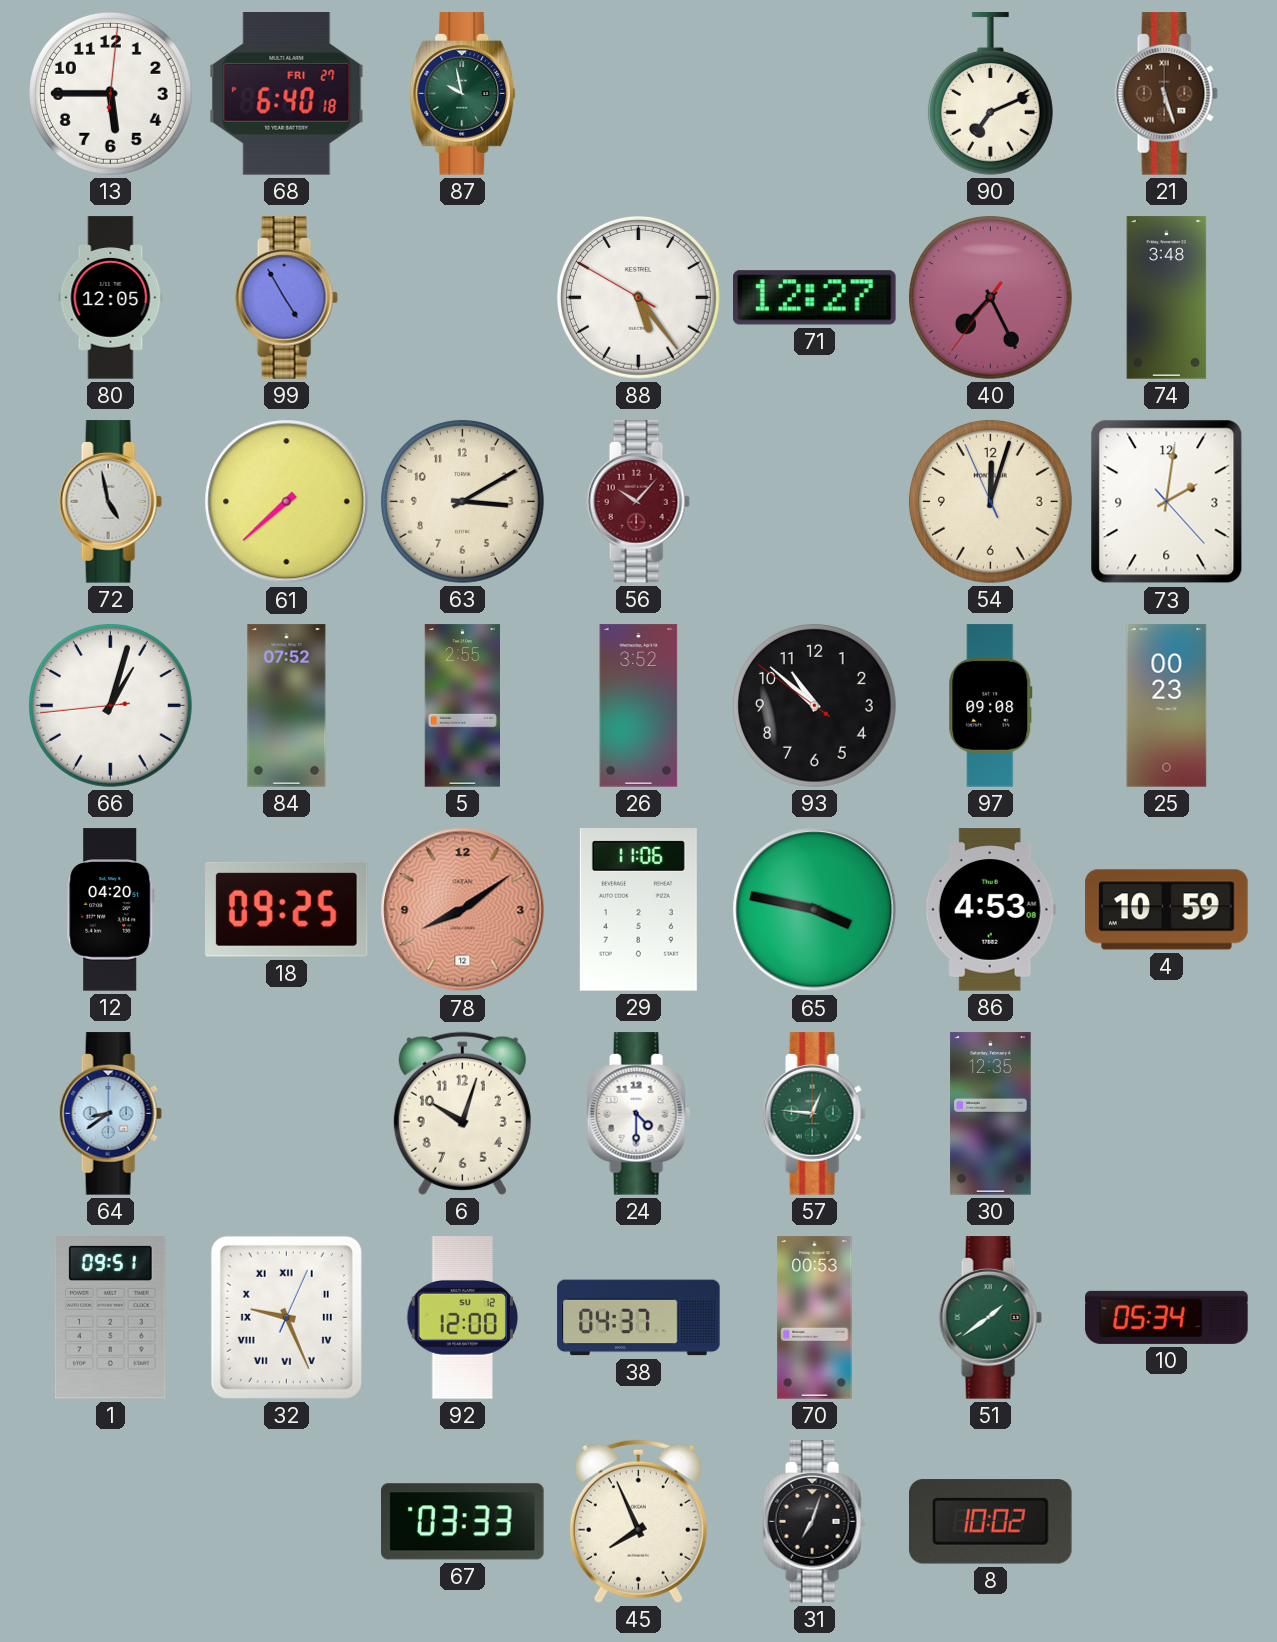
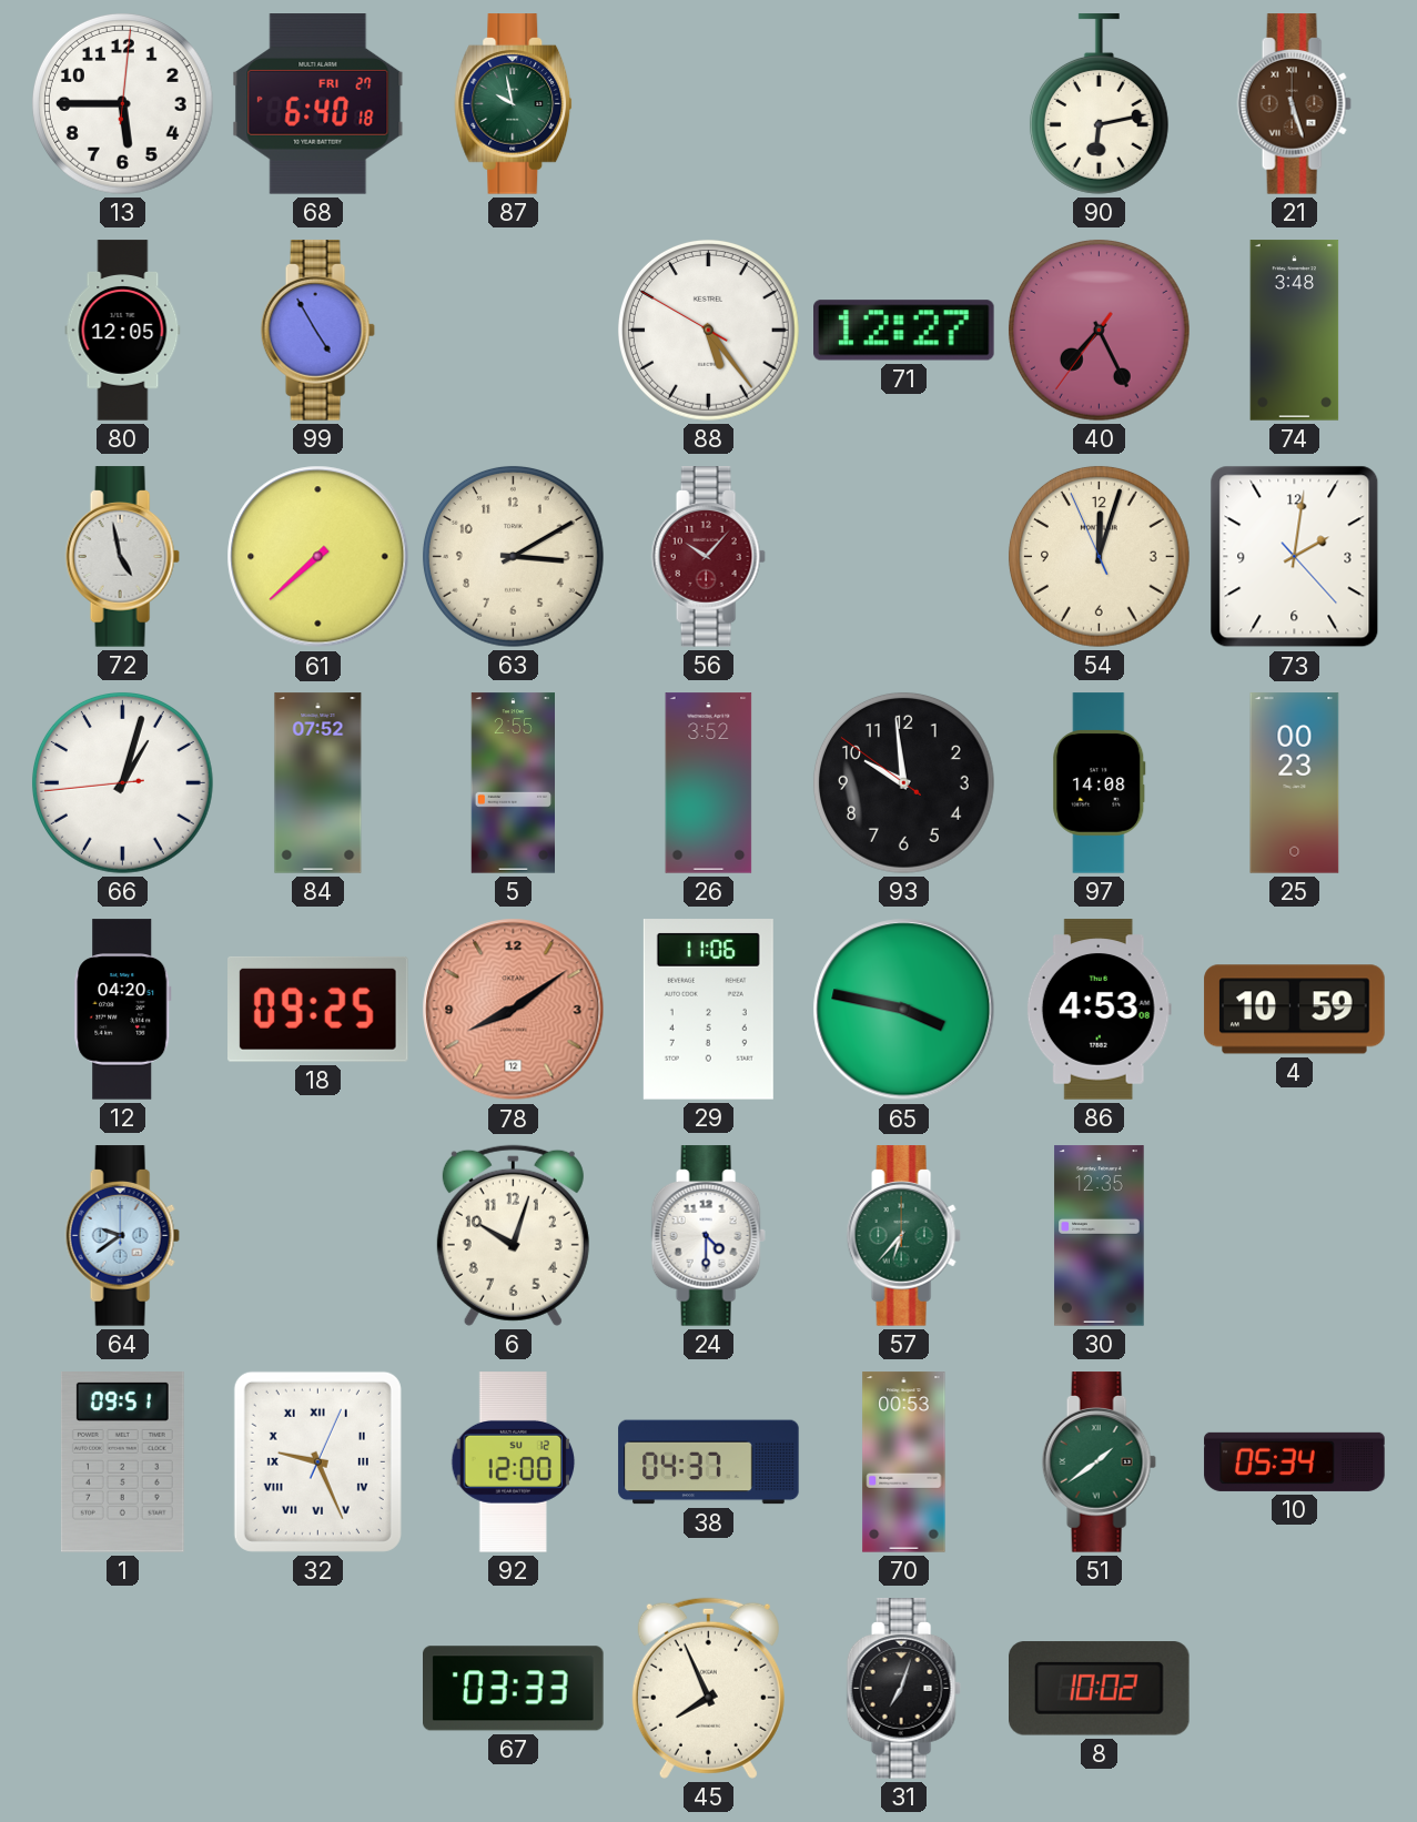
90: 7:11 -> 6:13
93: 10:51 -> 9:58
97: 09:08 -> 14:08
64: 8:39 -> 9:39
57: 12:46 -> 6:37
